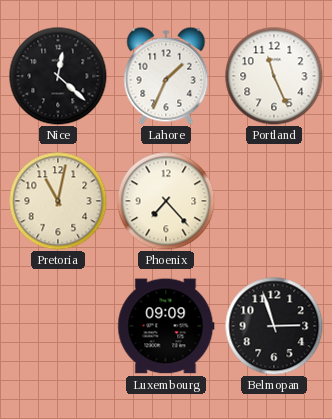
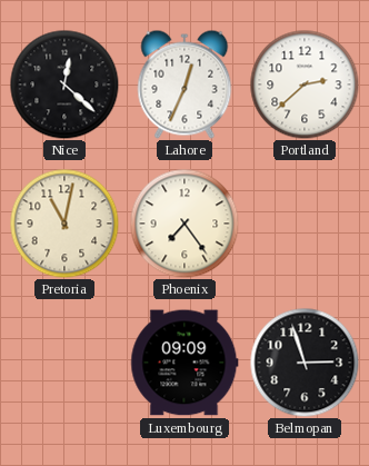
Lahore: 1:34 -> 12:34
Portland: 11:26 -> 2:38
Phoenix: 7:23 -> 7:24
